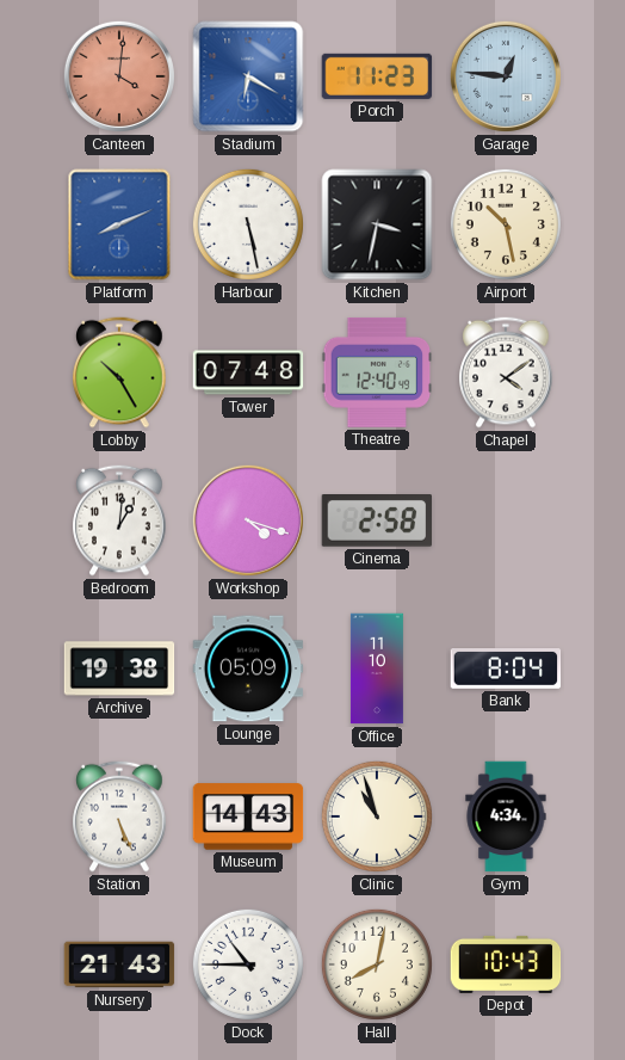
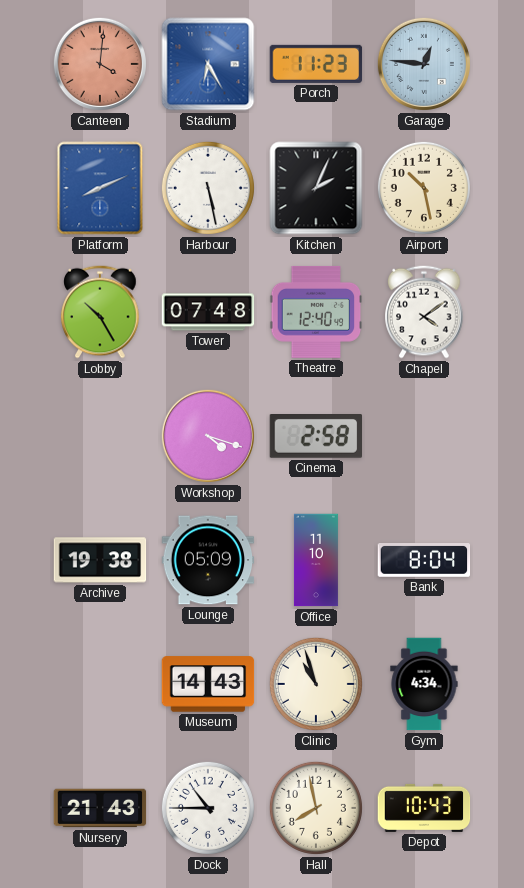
Stadium: 6:20 -> 6:25
Kitchen: 3:32 -> 2:04
Bedroom: 1:01 -> none
Station: 5:26 -> none
Hall: 8:02 -> 7:58
